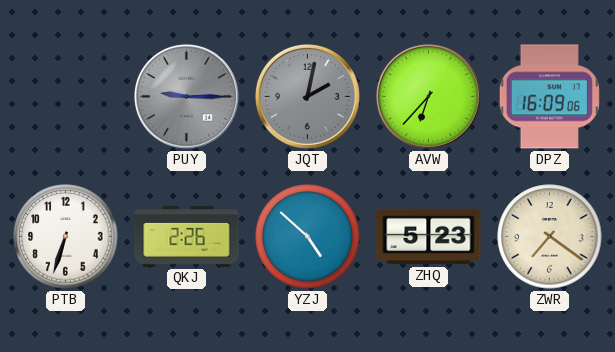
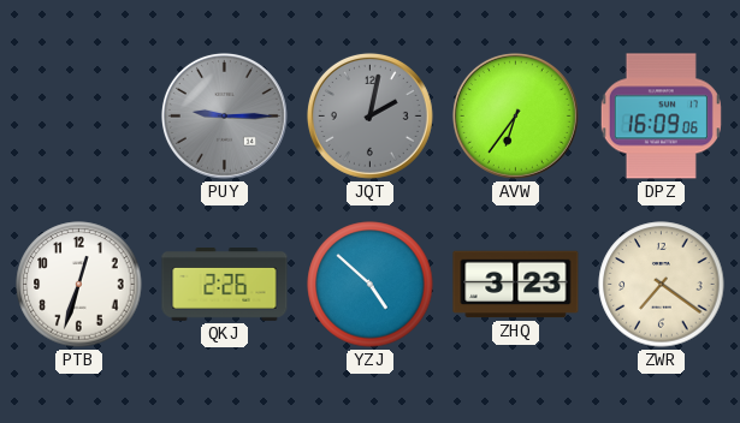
AVW: 6:37 -> 6:36
PTB: 6:33 -> 12:33
ZHQ: 5:23 -> 3:23
